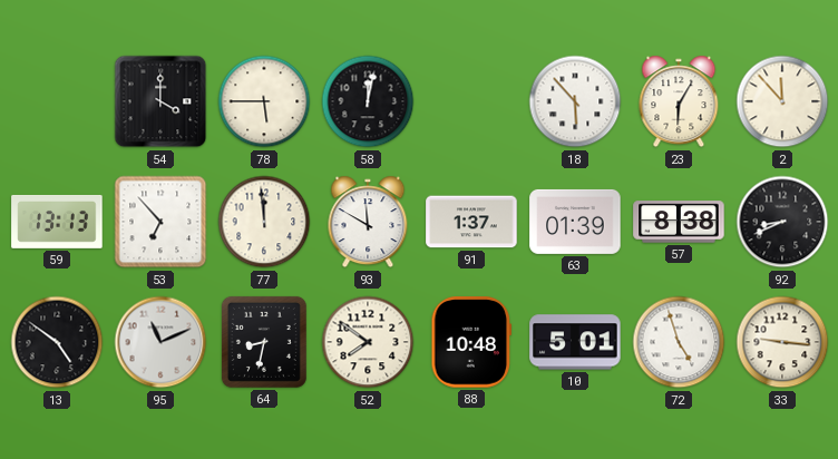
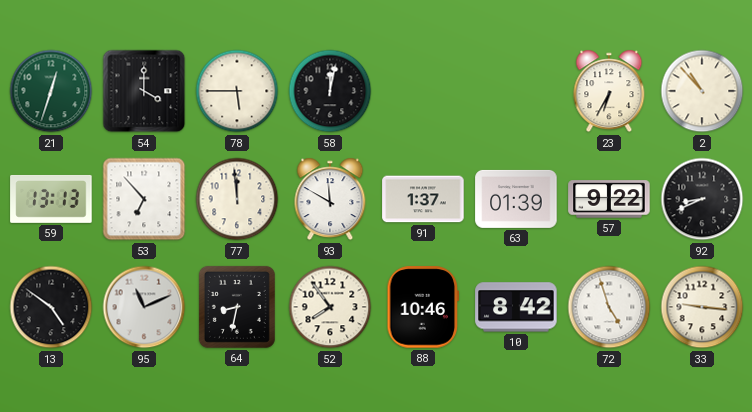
21: none -> 12:33
18: 5:53 -> none
23: 6:05 -> 6:35
2: 11:53 -> 10:53
57: 8:38 -> 9:22
52: 7:51 -> 7:54
88: 10:48 -> 10:46
10: 5:01 -> 8:42
